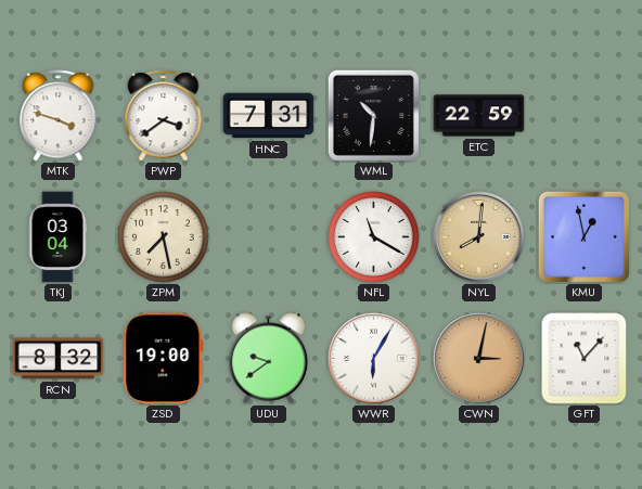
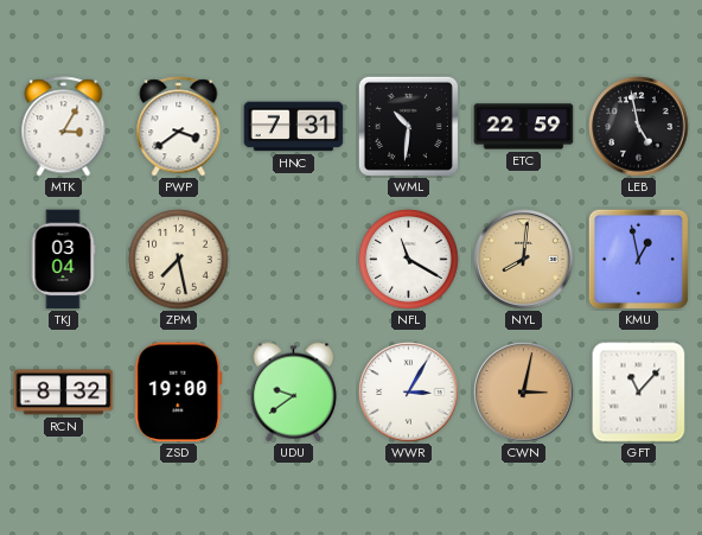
MTK: 3:48 -> 3:05
LEB: none -> 4:58
WWR: 6:05 -> 3:05
